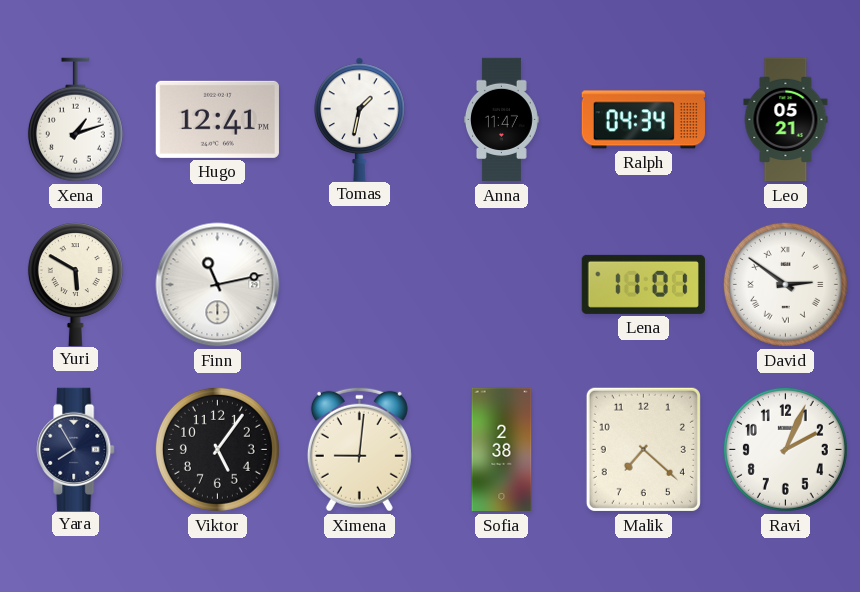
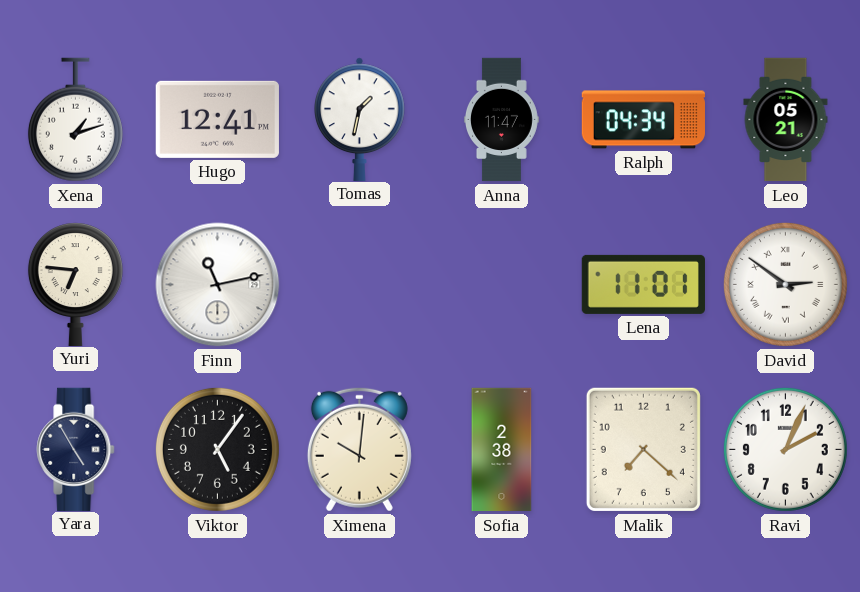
Yuri: 5:50 -> 6:46
Yara: 7:55 -> 4:55
Ximena: 9:01 -> 10:01
